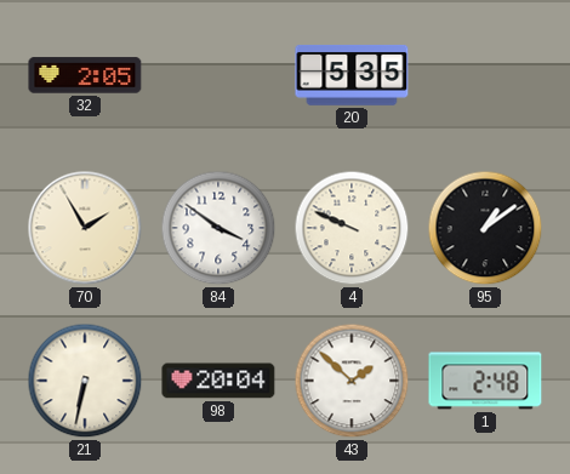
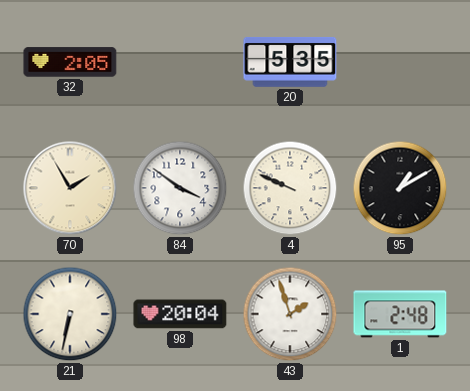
95: 1:09 -> 1:10
43: 1:52 -> 1:57
